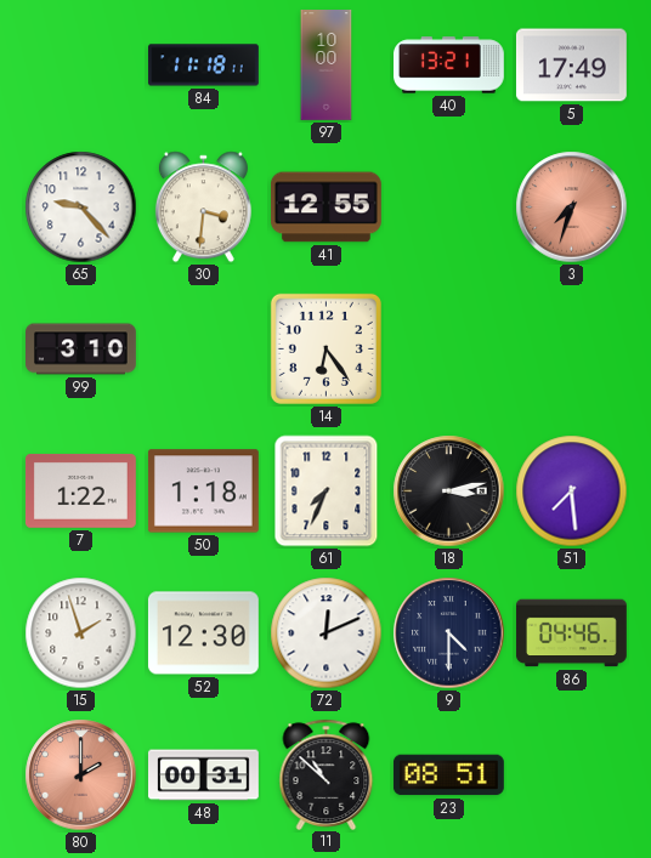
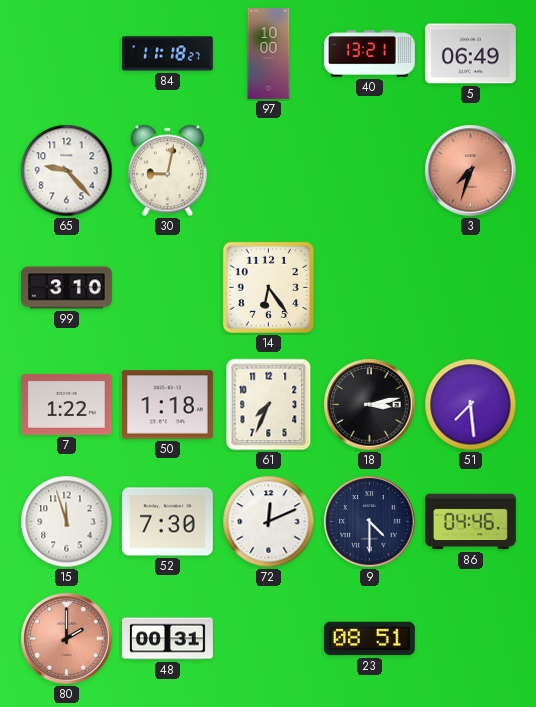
84: 11:18:11 -> 11:18:27
5: 17:49 -> 06:49
30: 3:31 -> 9:02
41: 12:55 -> none
15: 1:57 -> 11:57
52: 12:30 -> 7:30
11: 10:52 -> none
